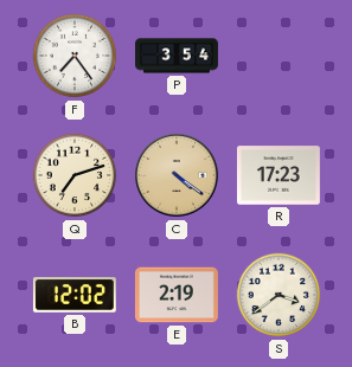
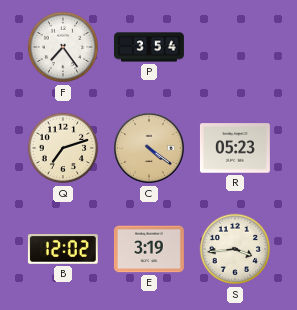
R: 17:23 -> 05:23
E: 2:19 -> 3:19
S: 3:39 -> 3:44
